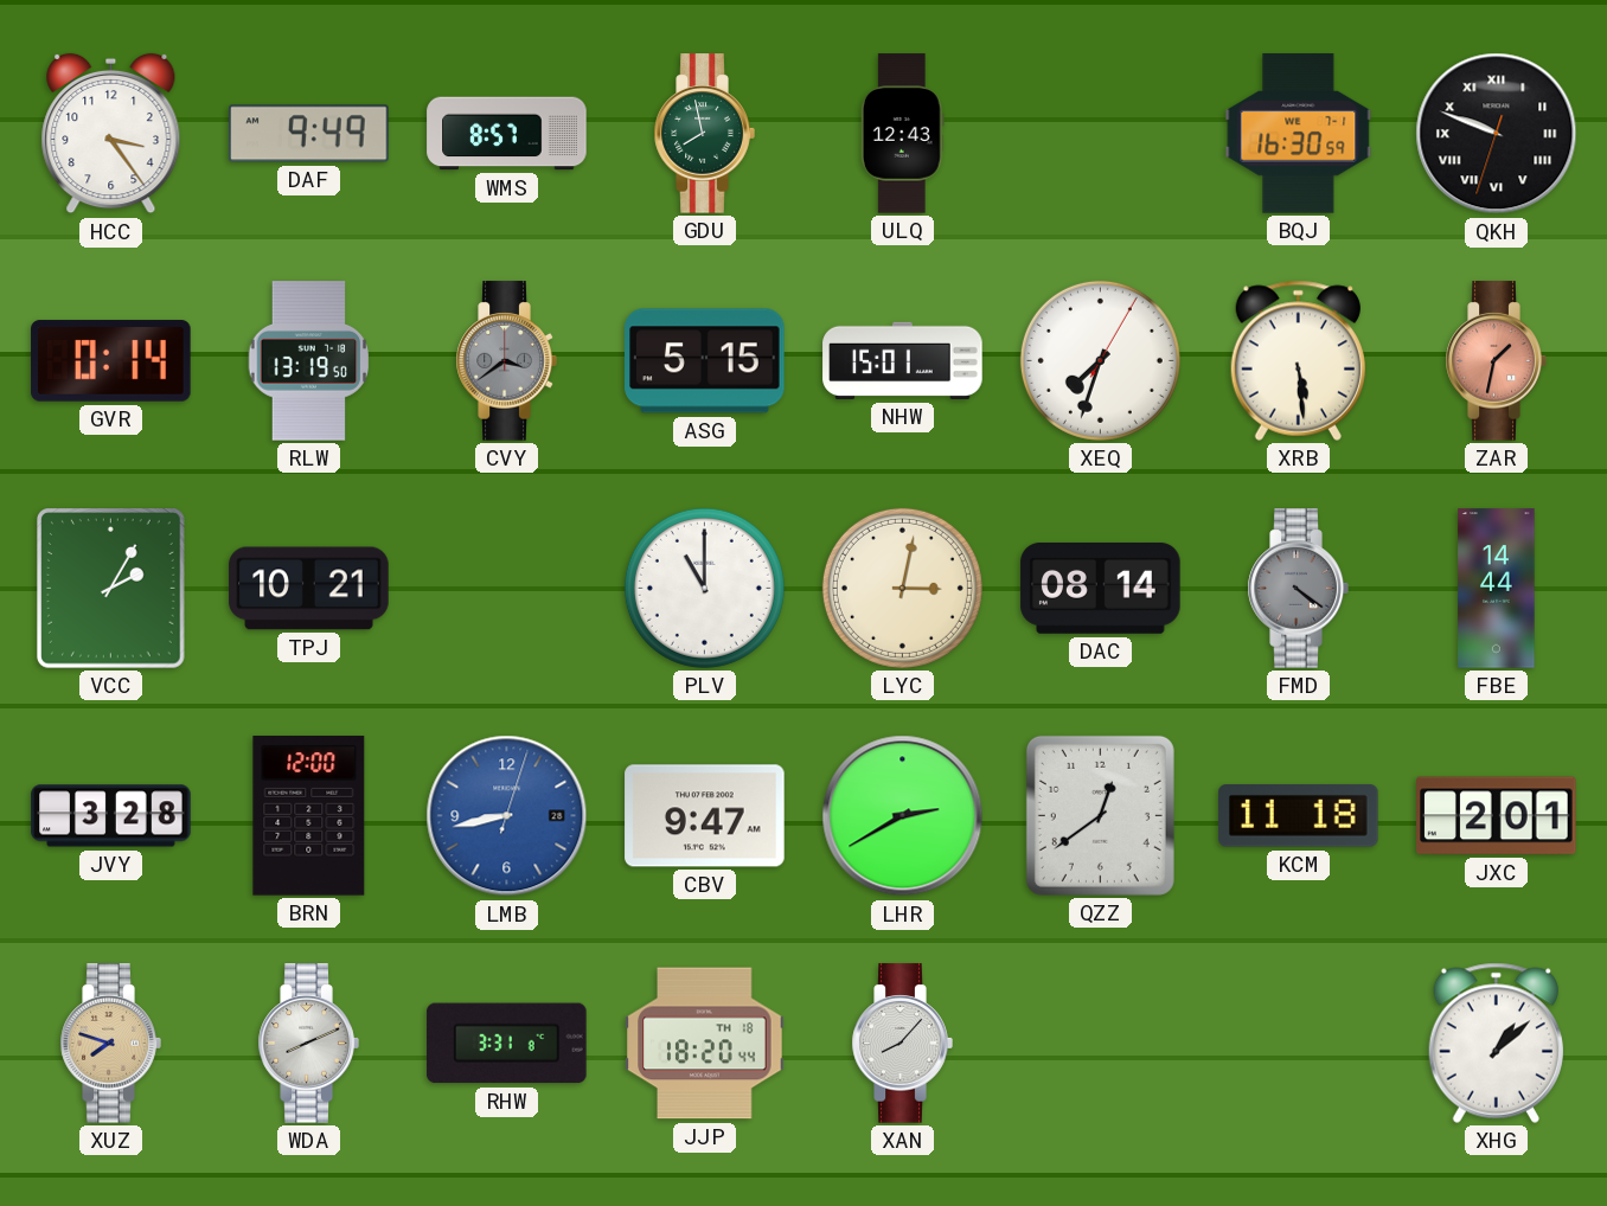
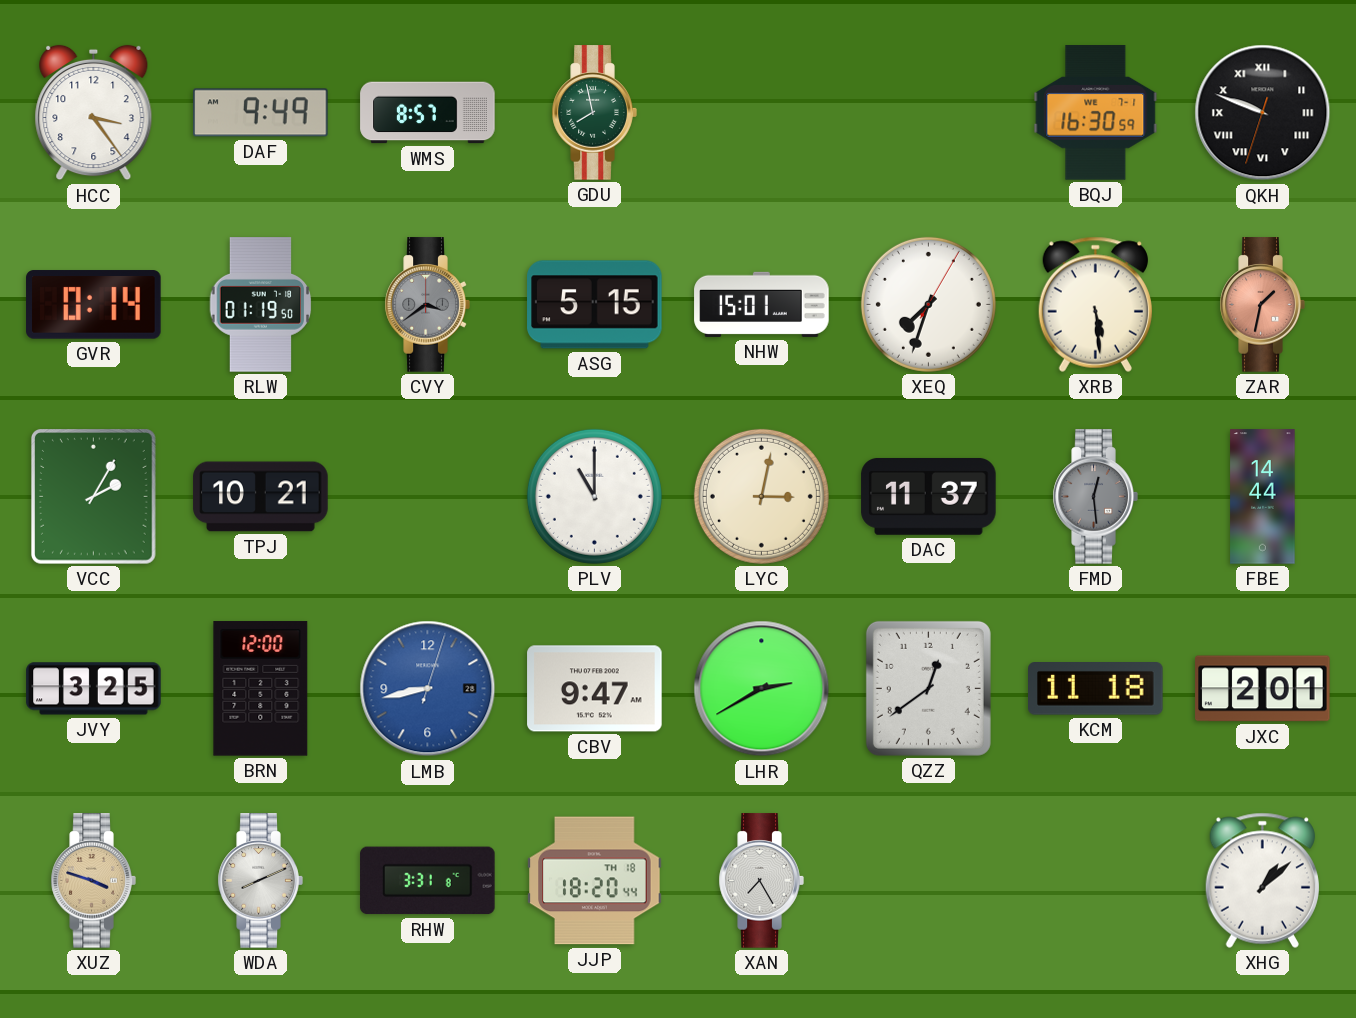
ULQ: 12:43 -> none
RLW: 13:19 -> 01:19
DAC: 08:14 -> 11:37
FMD: 4:21 -> 12:29
JVY: 3:28 -> 3:25
XUZ: 7:48 -> 3:48
XAN: 8:07 -> 7:25
